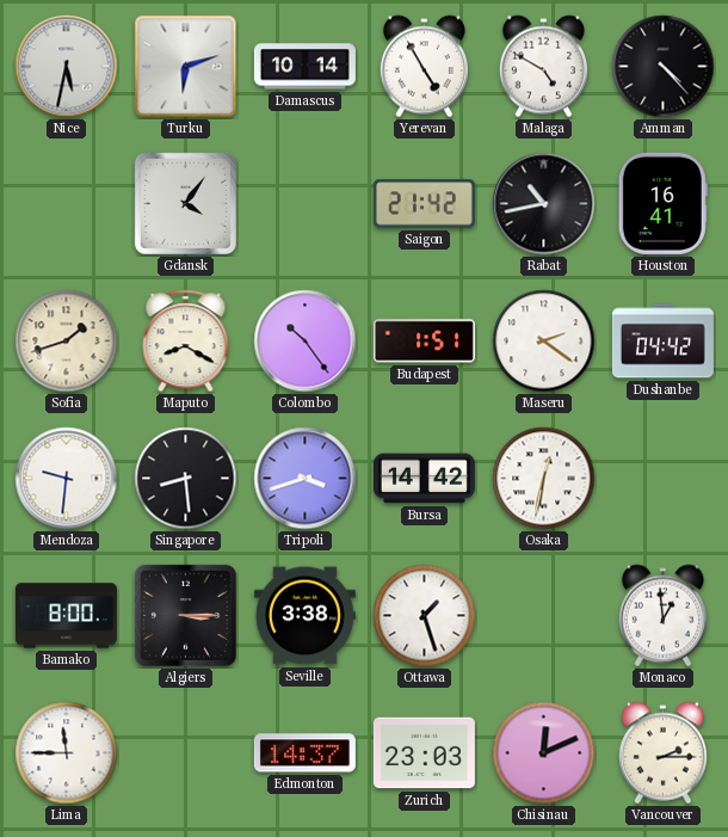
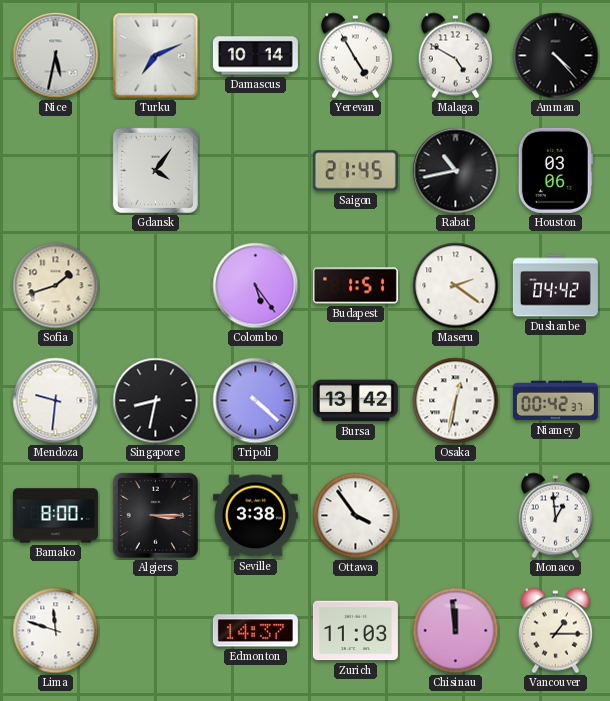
Turku: 6:12 -> 7:11
Saigon: 21:42 -> 21:45
Houston: 16:41 -> 03:06
Maputo: 8:20 -> none
Colombo: 10:24 -> 5:24
Singapore: 8:29 -> 8:32
Tripoli: 3:42 -> 4:22
Bursa: 14:42 -> 13:42
Niamey: none -> 00:42
Ottawa: 1:27 -> 3:54
Lima: 11:45 -> 11:48
Zurich: 23:03 -> 11:03
Chisinau: 12:11 -> 11:59
Vancouver: 2:15 -> 1:15
